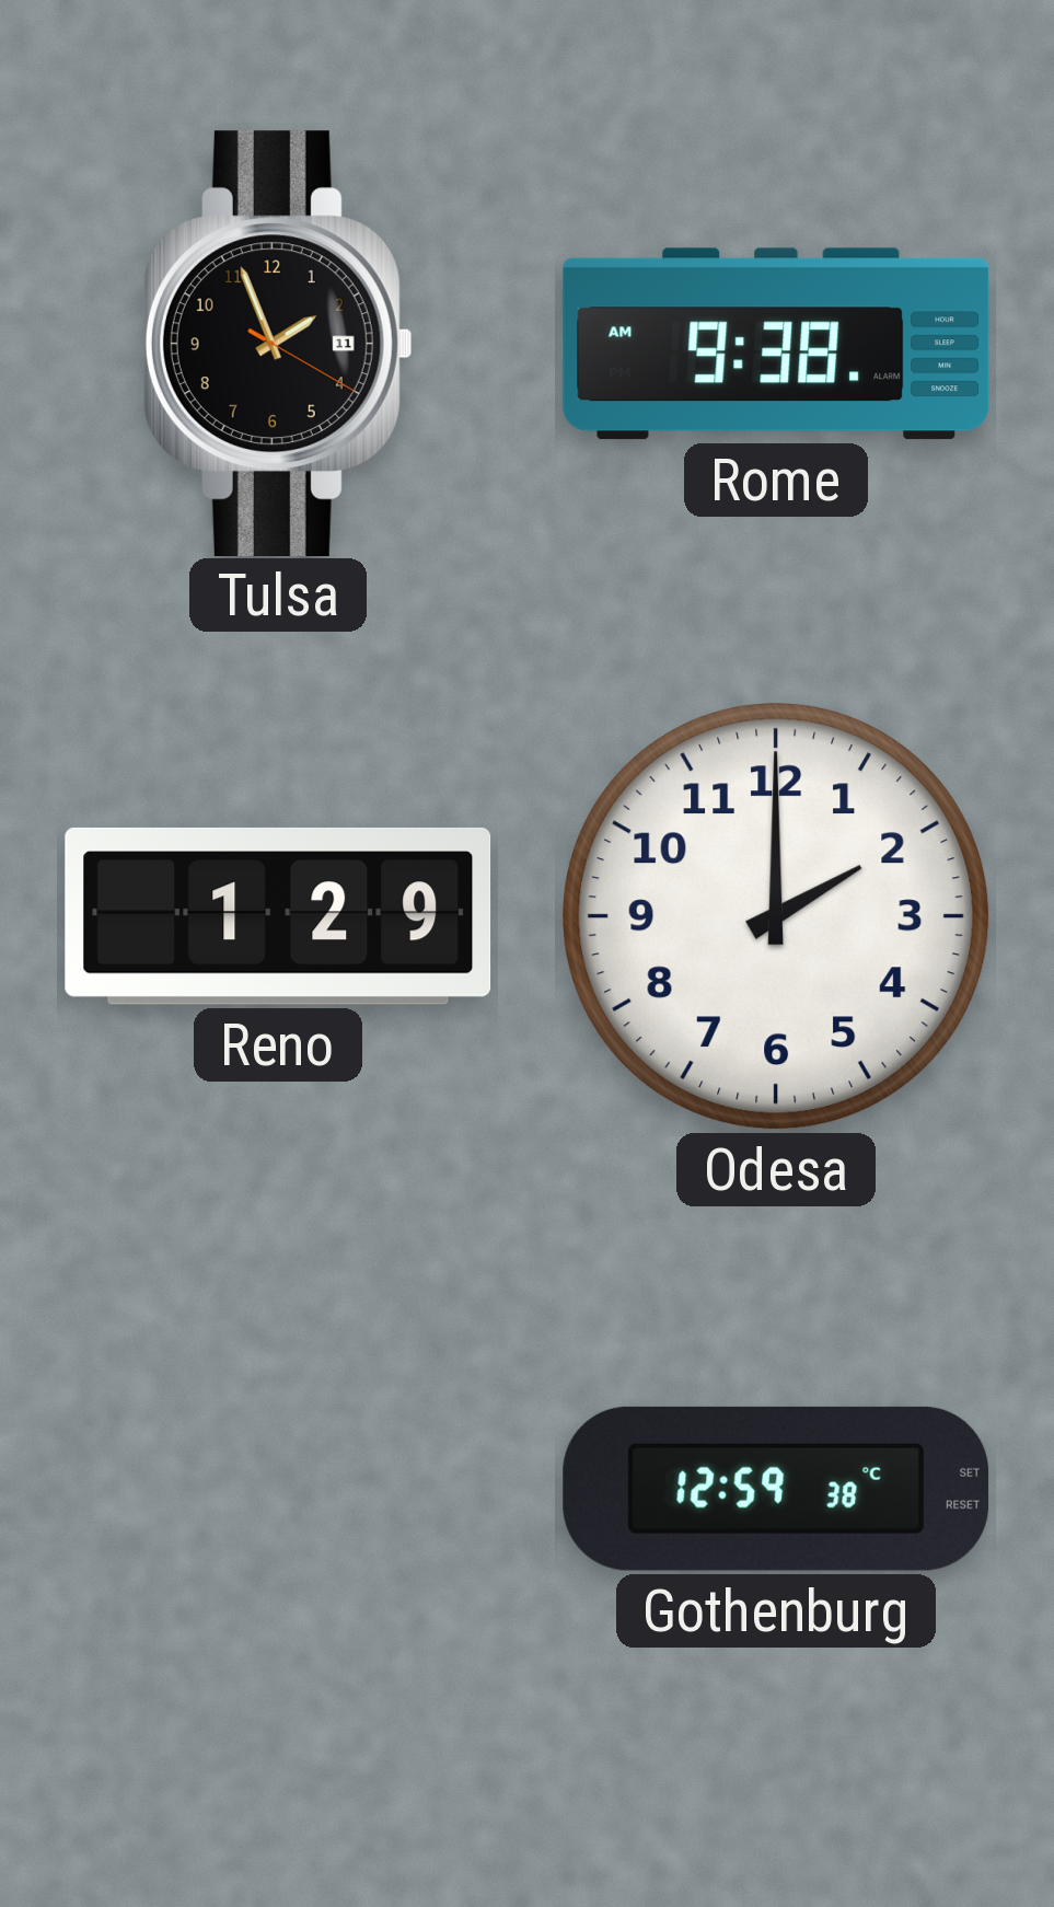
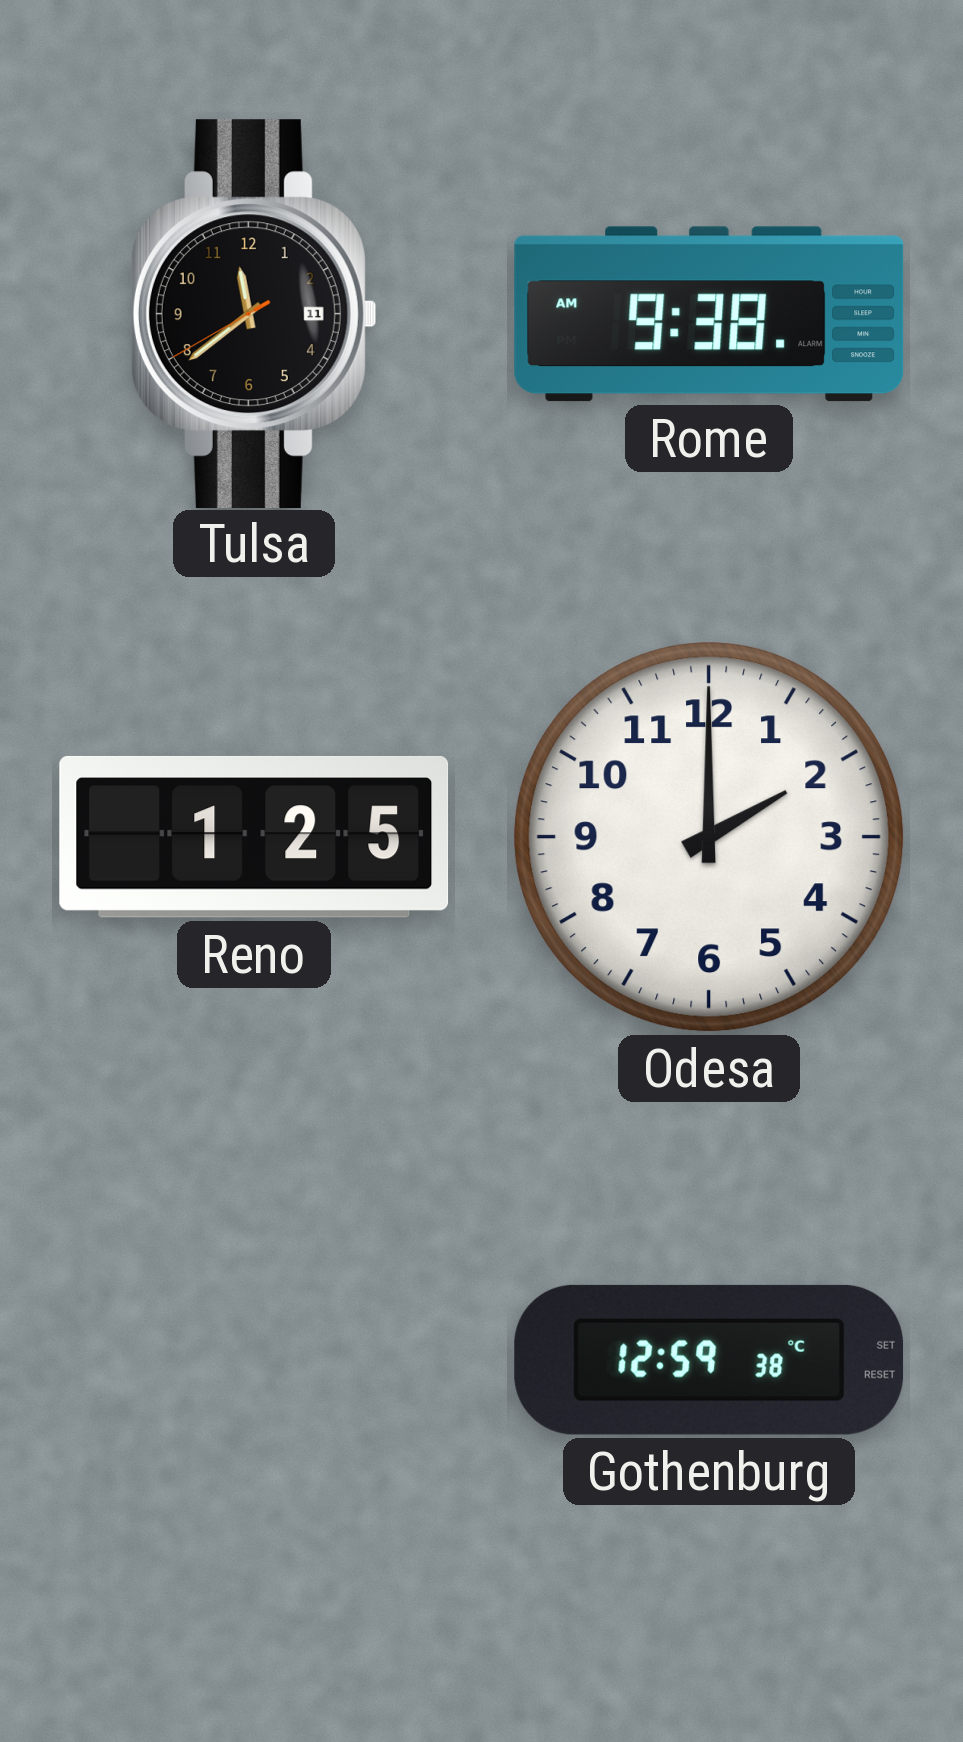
Tulsa: 1:56 -> 11:38
Reno: 1:29 -> 1:25
